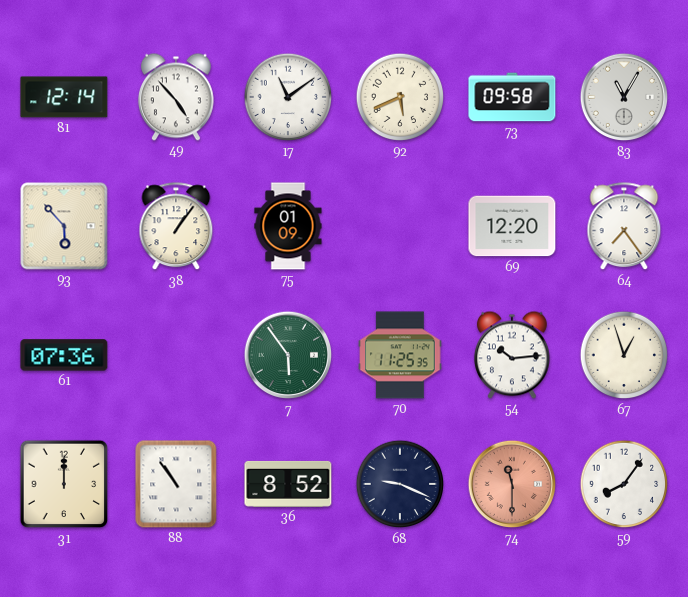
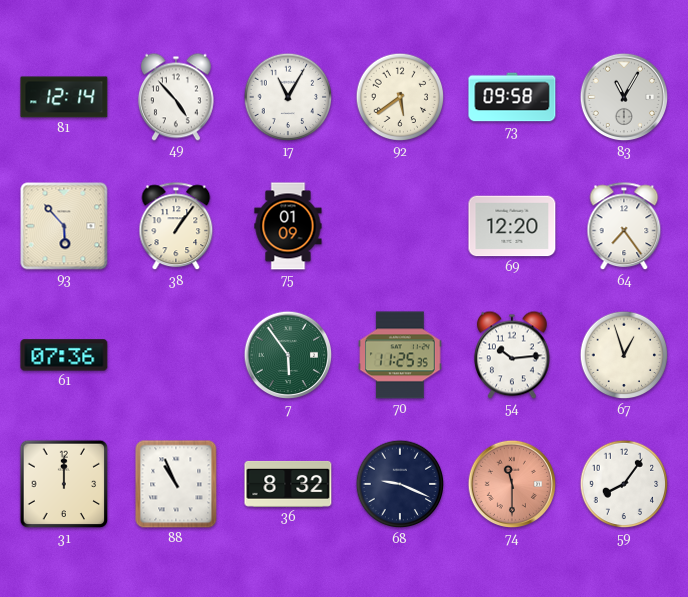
17: 11:09 -> 11:05
92: 5:41 -> 5:39
88: 10:54 -> 10:56
36: 8:52 -> 8:32
